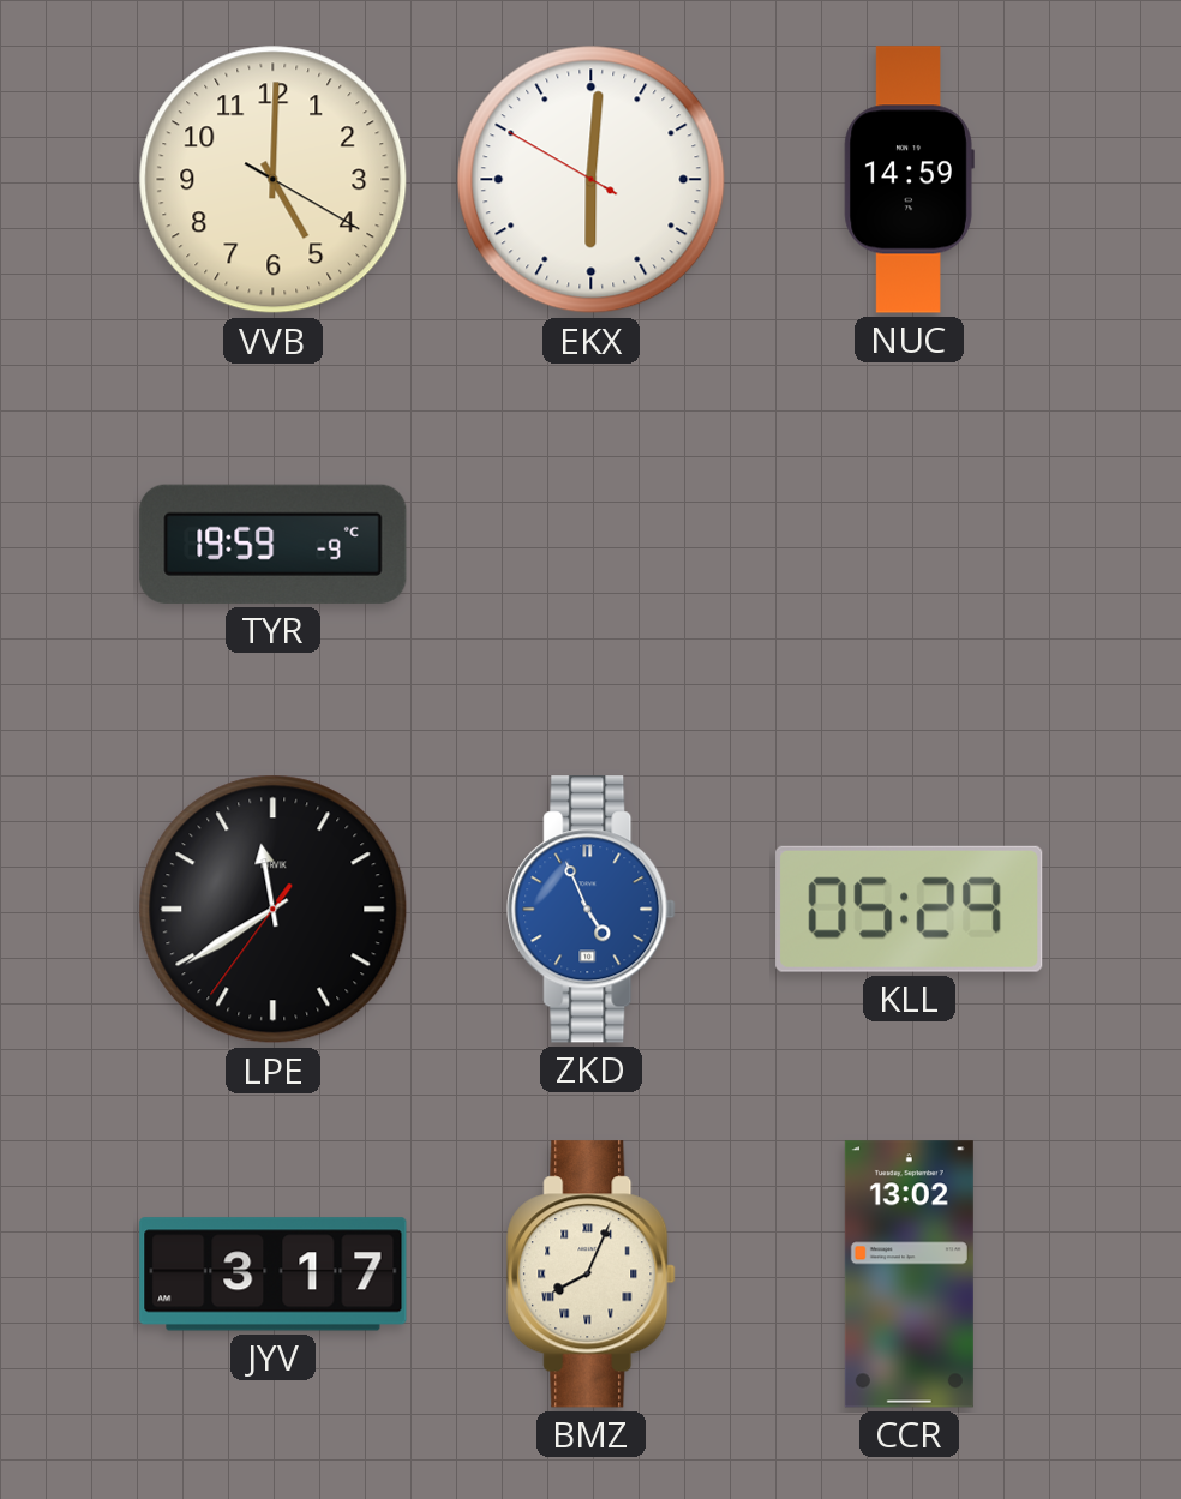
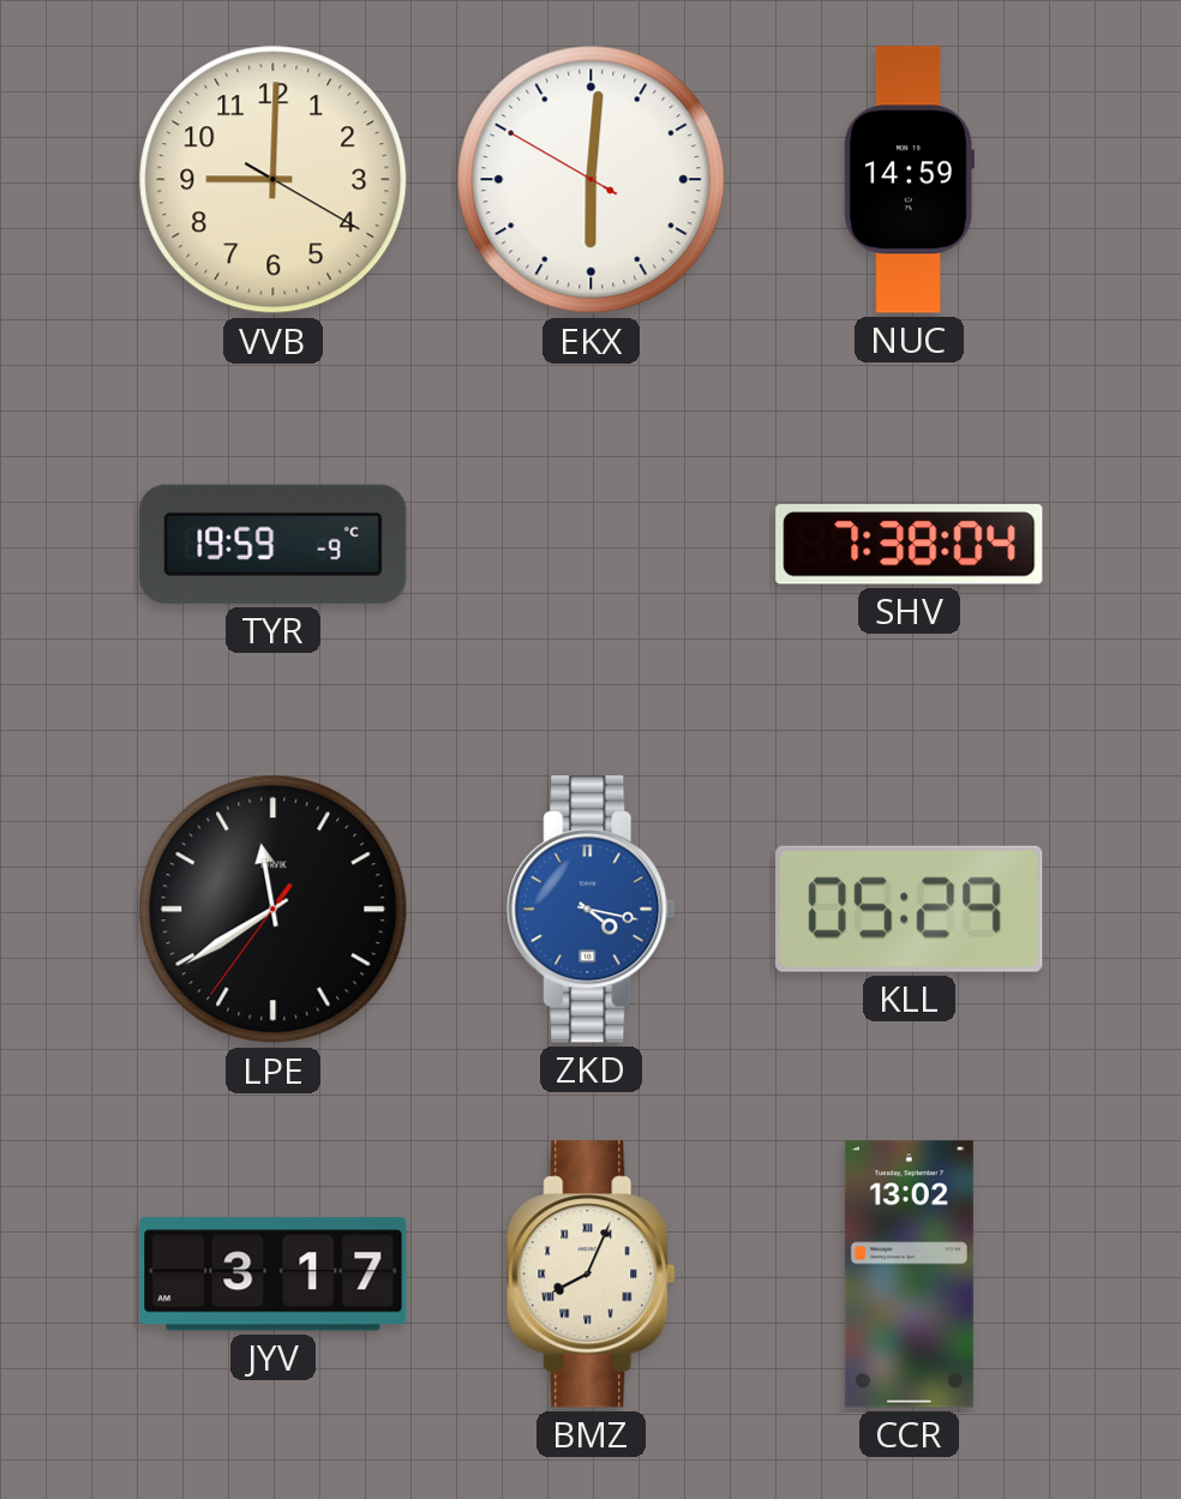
VVB: 5:00 -> 9:00
SHV: none -> 7:38
ZKD: 4:56 -> 4:17
